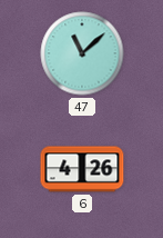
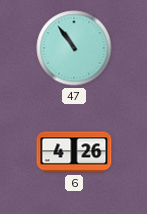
47: 11:08 -> 10:54
